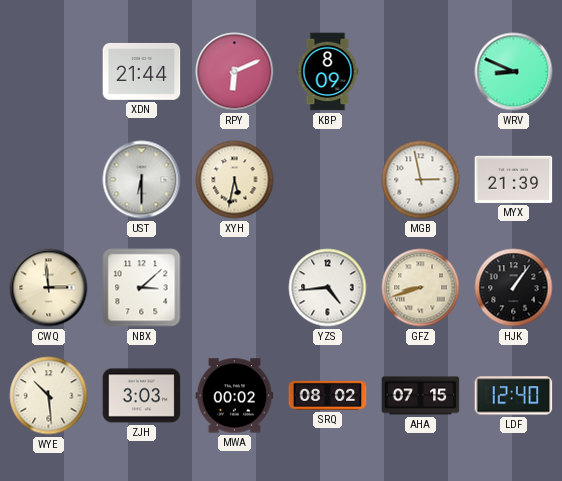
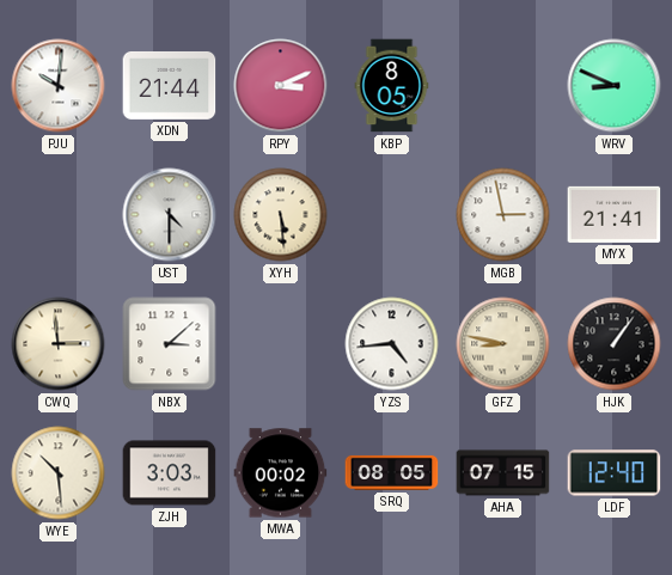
PJU: none -> 10:01
RPY: 6:11 -> 3:11
KBP: 8:09 -> 8:05
UST: 6:30 -> 4:30
XYH: 5:32 -> 5:29
MYX: 21:39 -> 21:41
GFZ: 8:42 -> 8:47
SRQ: 08:02 -> 08:05
